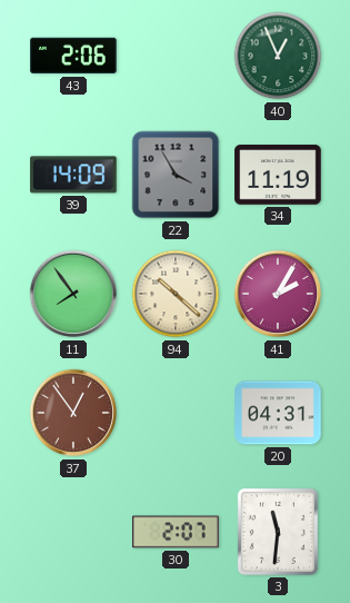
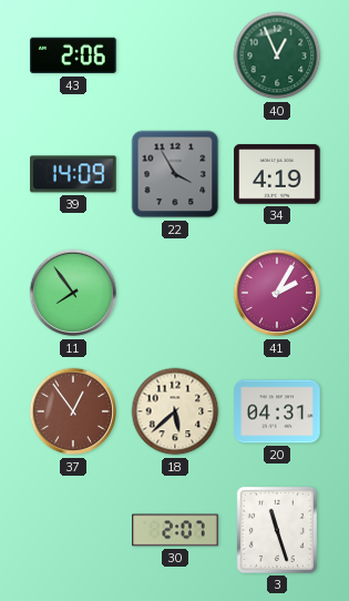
34: 11:19 -> 4:19
94: 10:22 -> none
18: none -> 5:38
3: 11:31 -> 11:27
